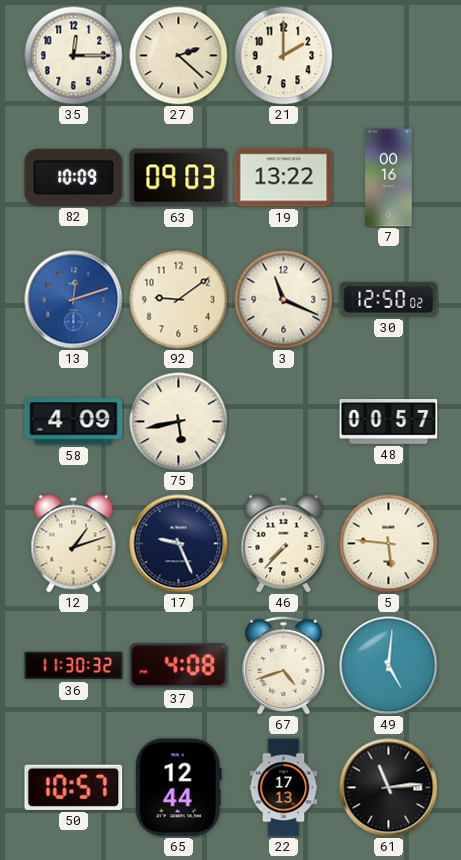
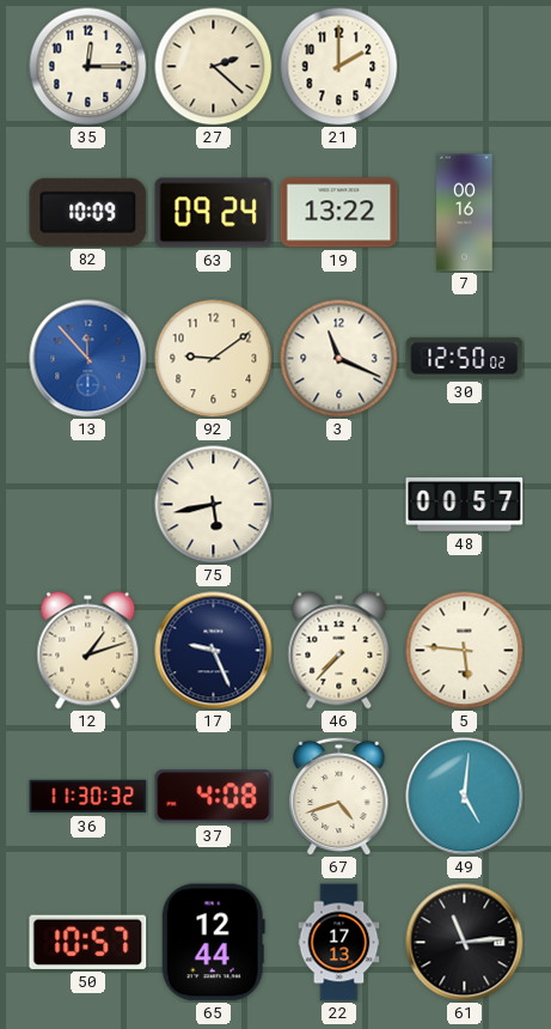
63: 09:03 -> 09:24
13: 12:12 -> 11:53
58: 4:09 -> none
